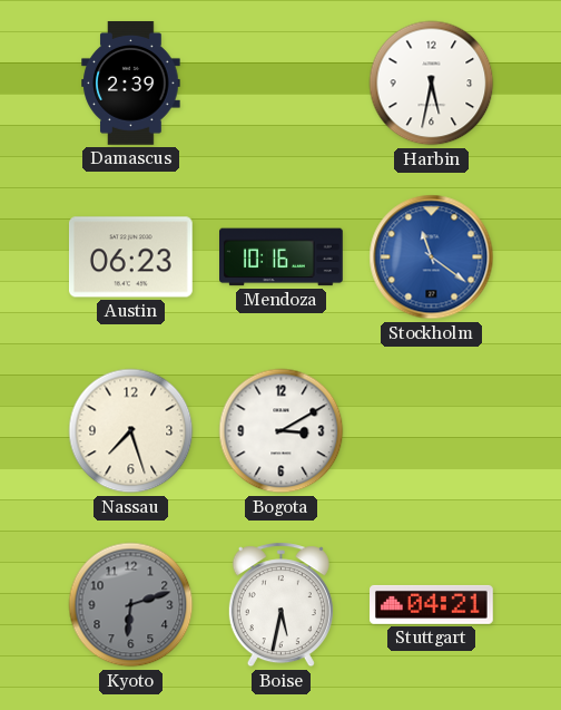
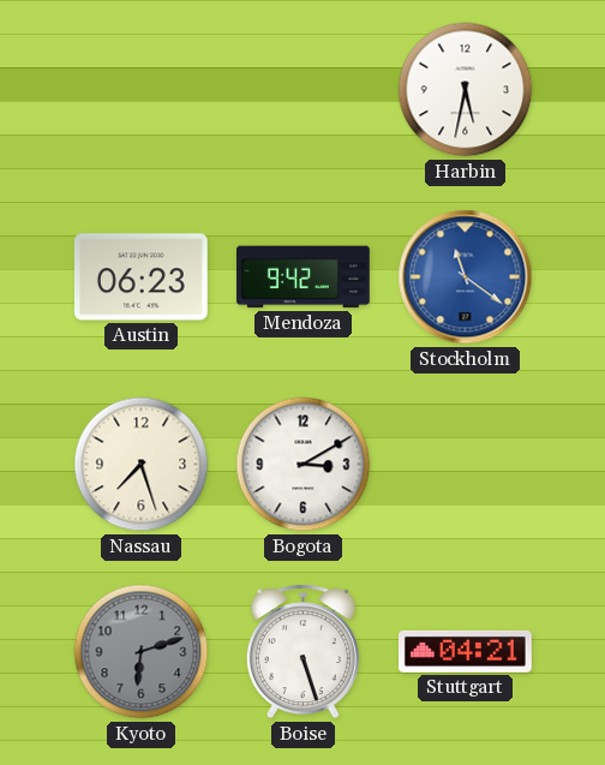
Damascus: 2:39 -> none
Mendoza: 10:16 -> 9:42
Boise: 5:32 -> 5:27
